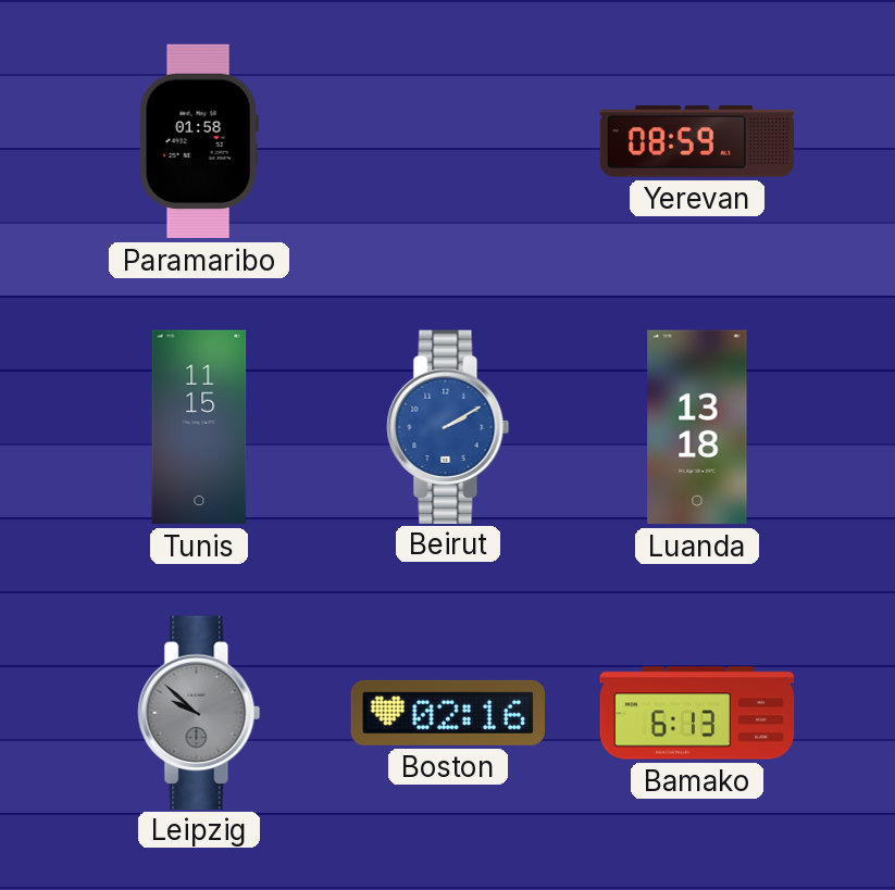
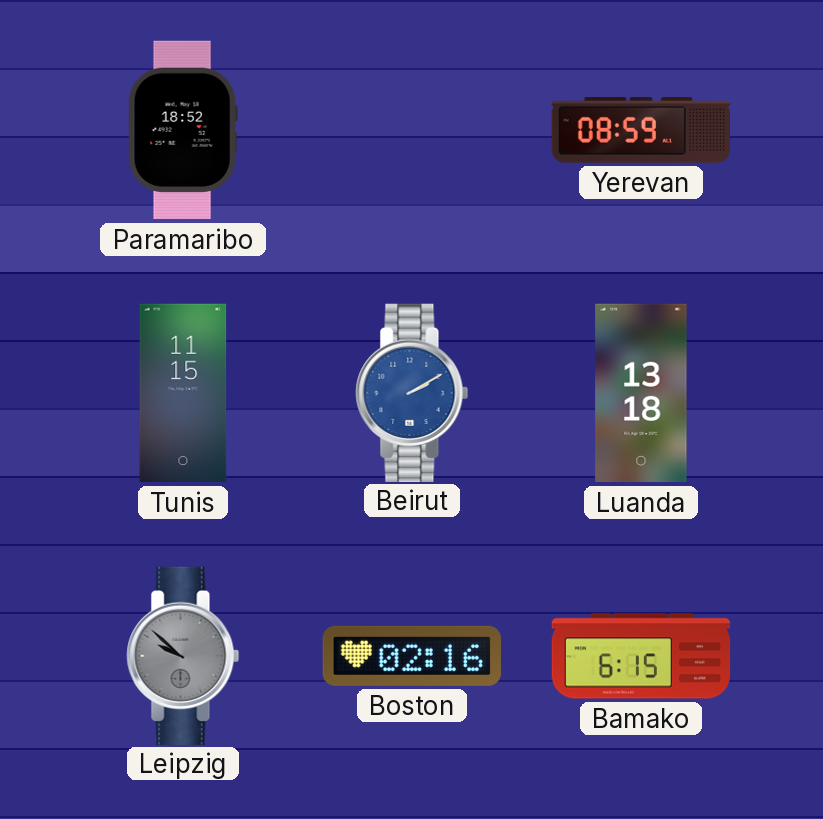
Paramaribo: 01:58 -> 18:52
Bamako: 6:13 -> 6:15
